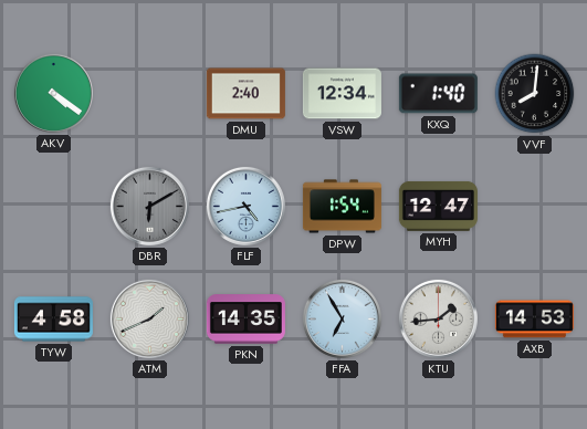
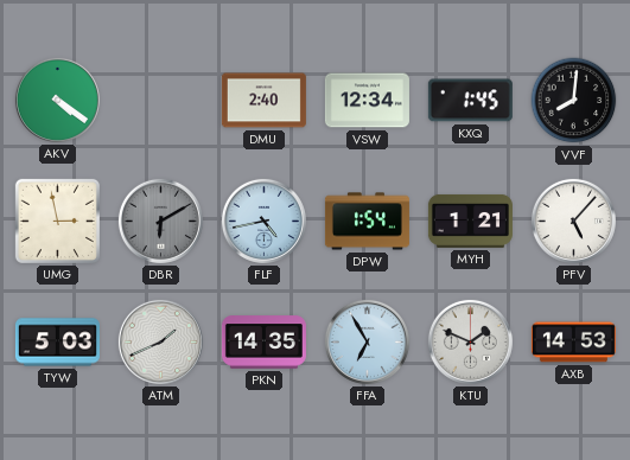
KXQ: 1:40 -> 1:45
UMG: none -> 2:58
MYH: 12:47 -> 1:21
PFV: none -> 5:07
TYW: 4:58 -> 5:03
KTU: 1:44 -> 1:49
